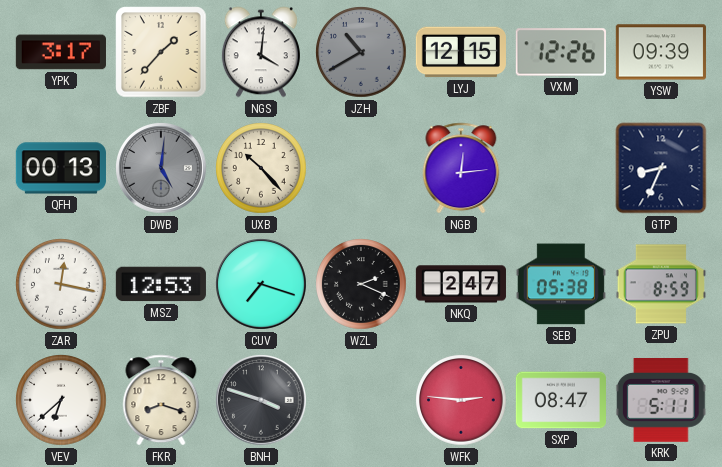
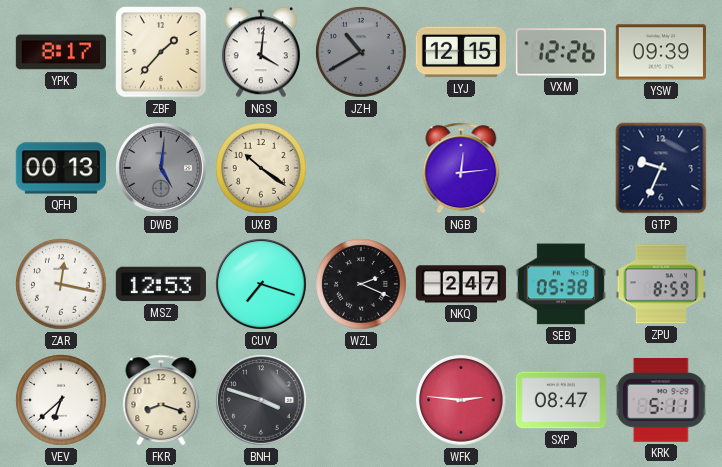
YPK: 3:17 -> 8:17
UXB: 10:23 -> 10:21
GTP: 8:34 -> 9:34
